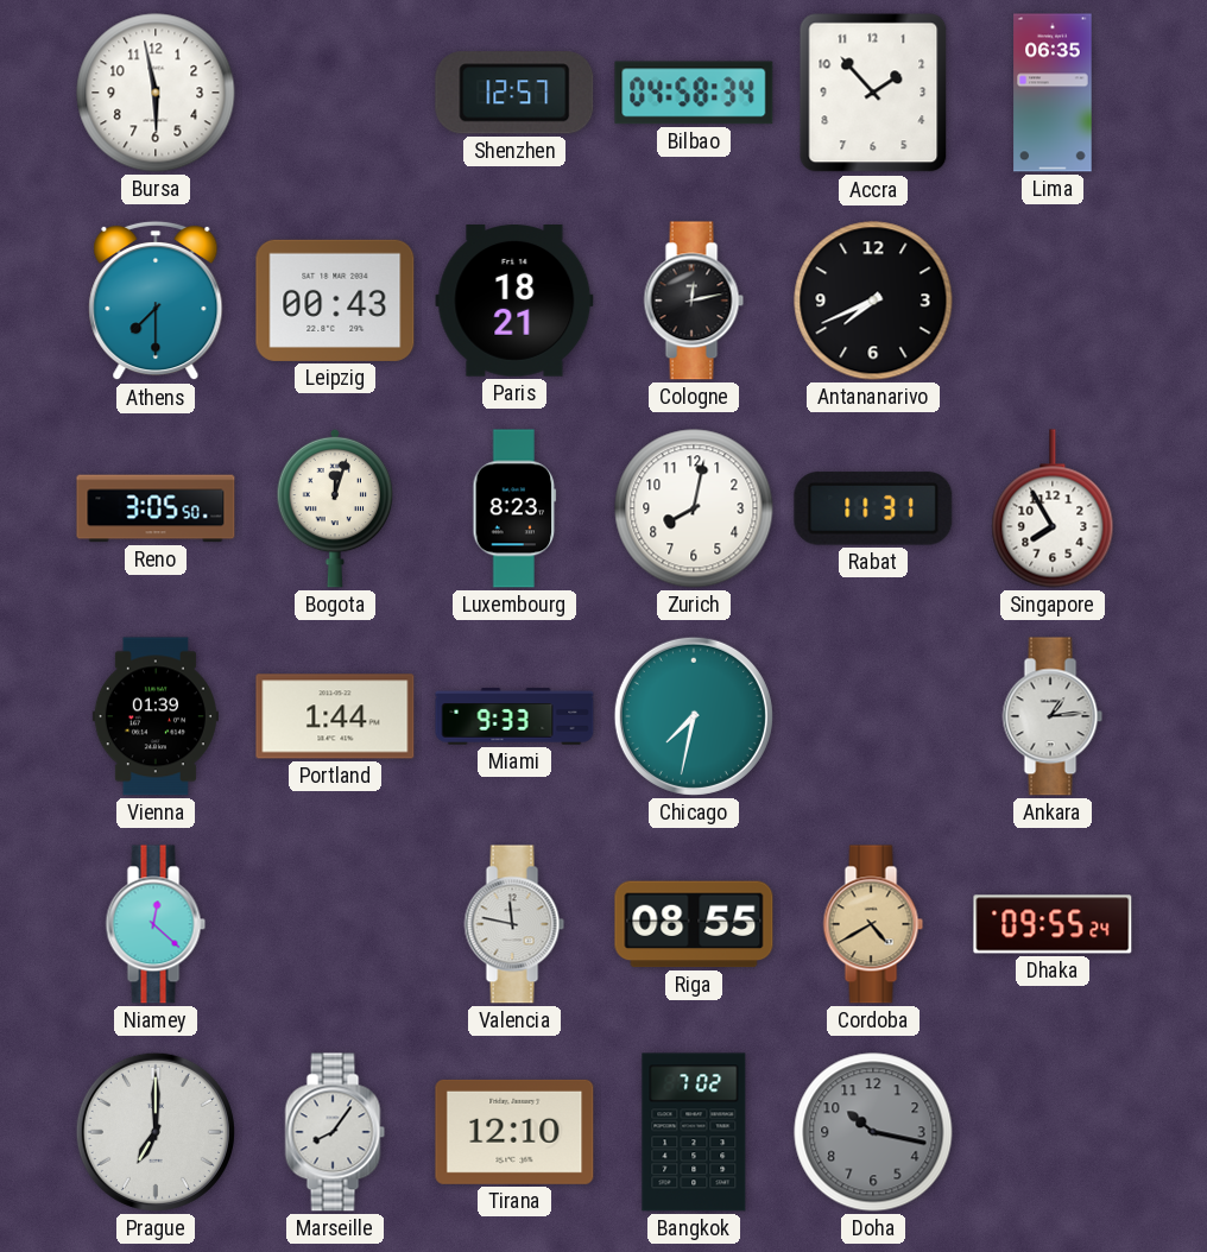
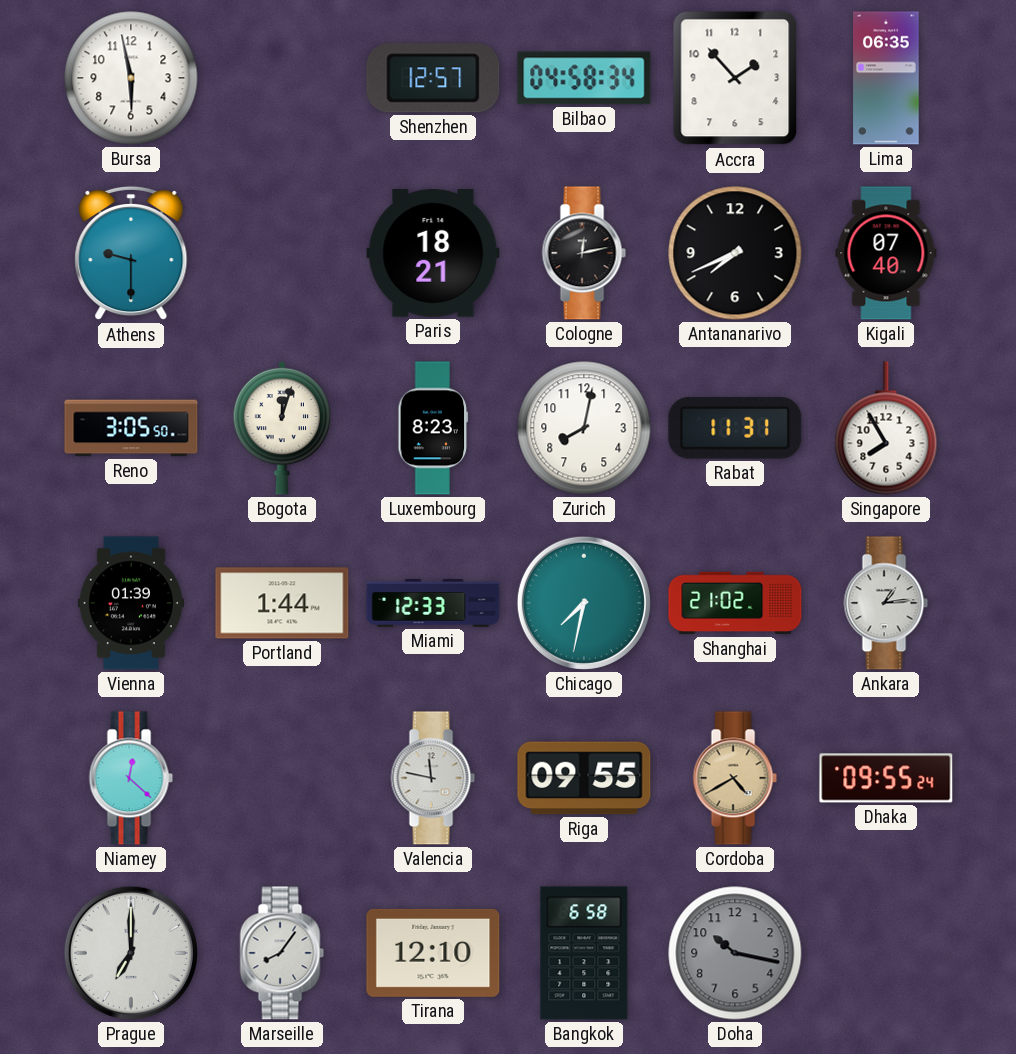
Athens: 7:30 -> 9:30
Leipzig: 00:43 -> none
Kigali: none -> 07:40
Miami: 9:33 -> 12:33
Shanghai: none -> 21:02
Riga: 08:55 -> 09:55
Bangkok: 7:02 -> 6:58
